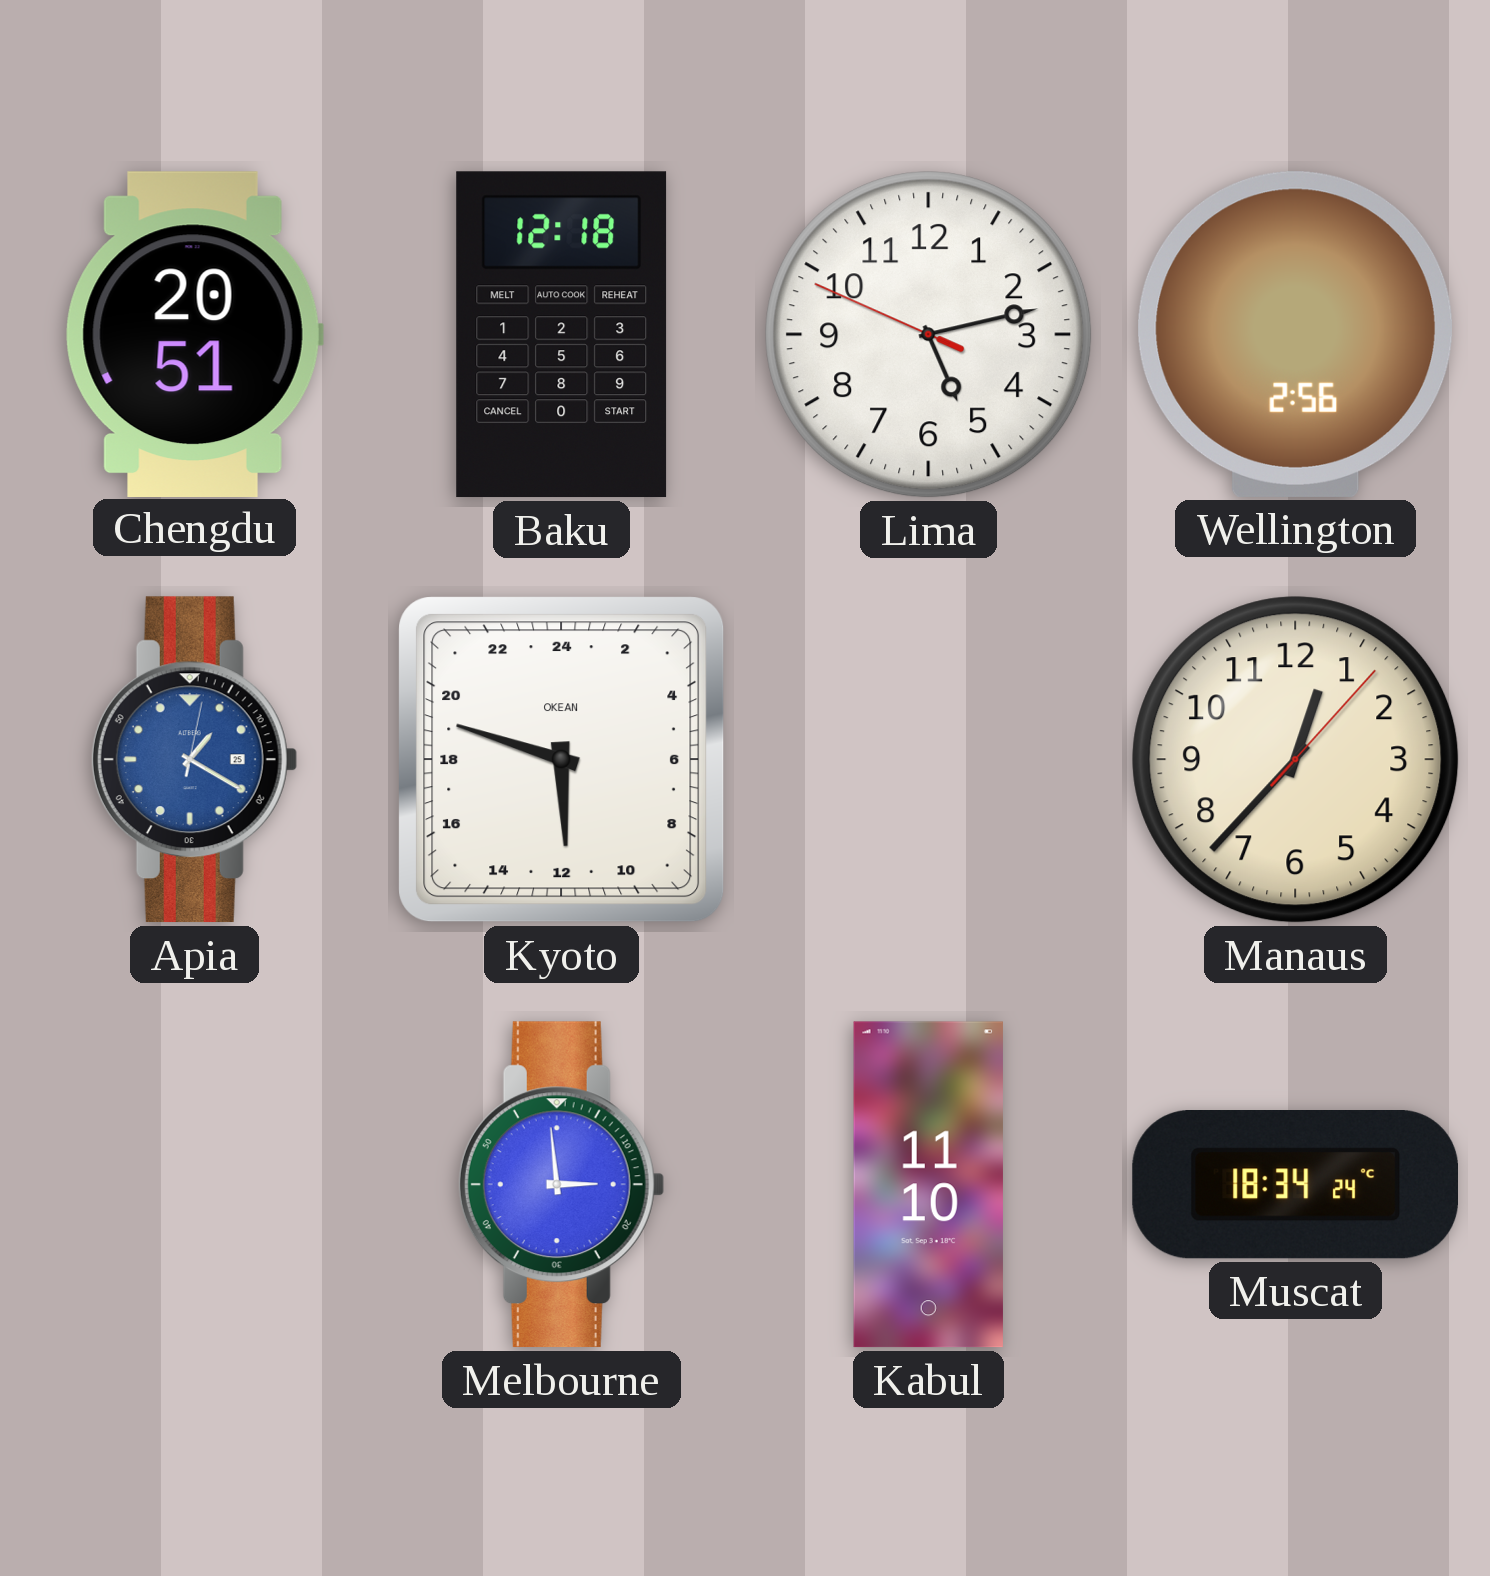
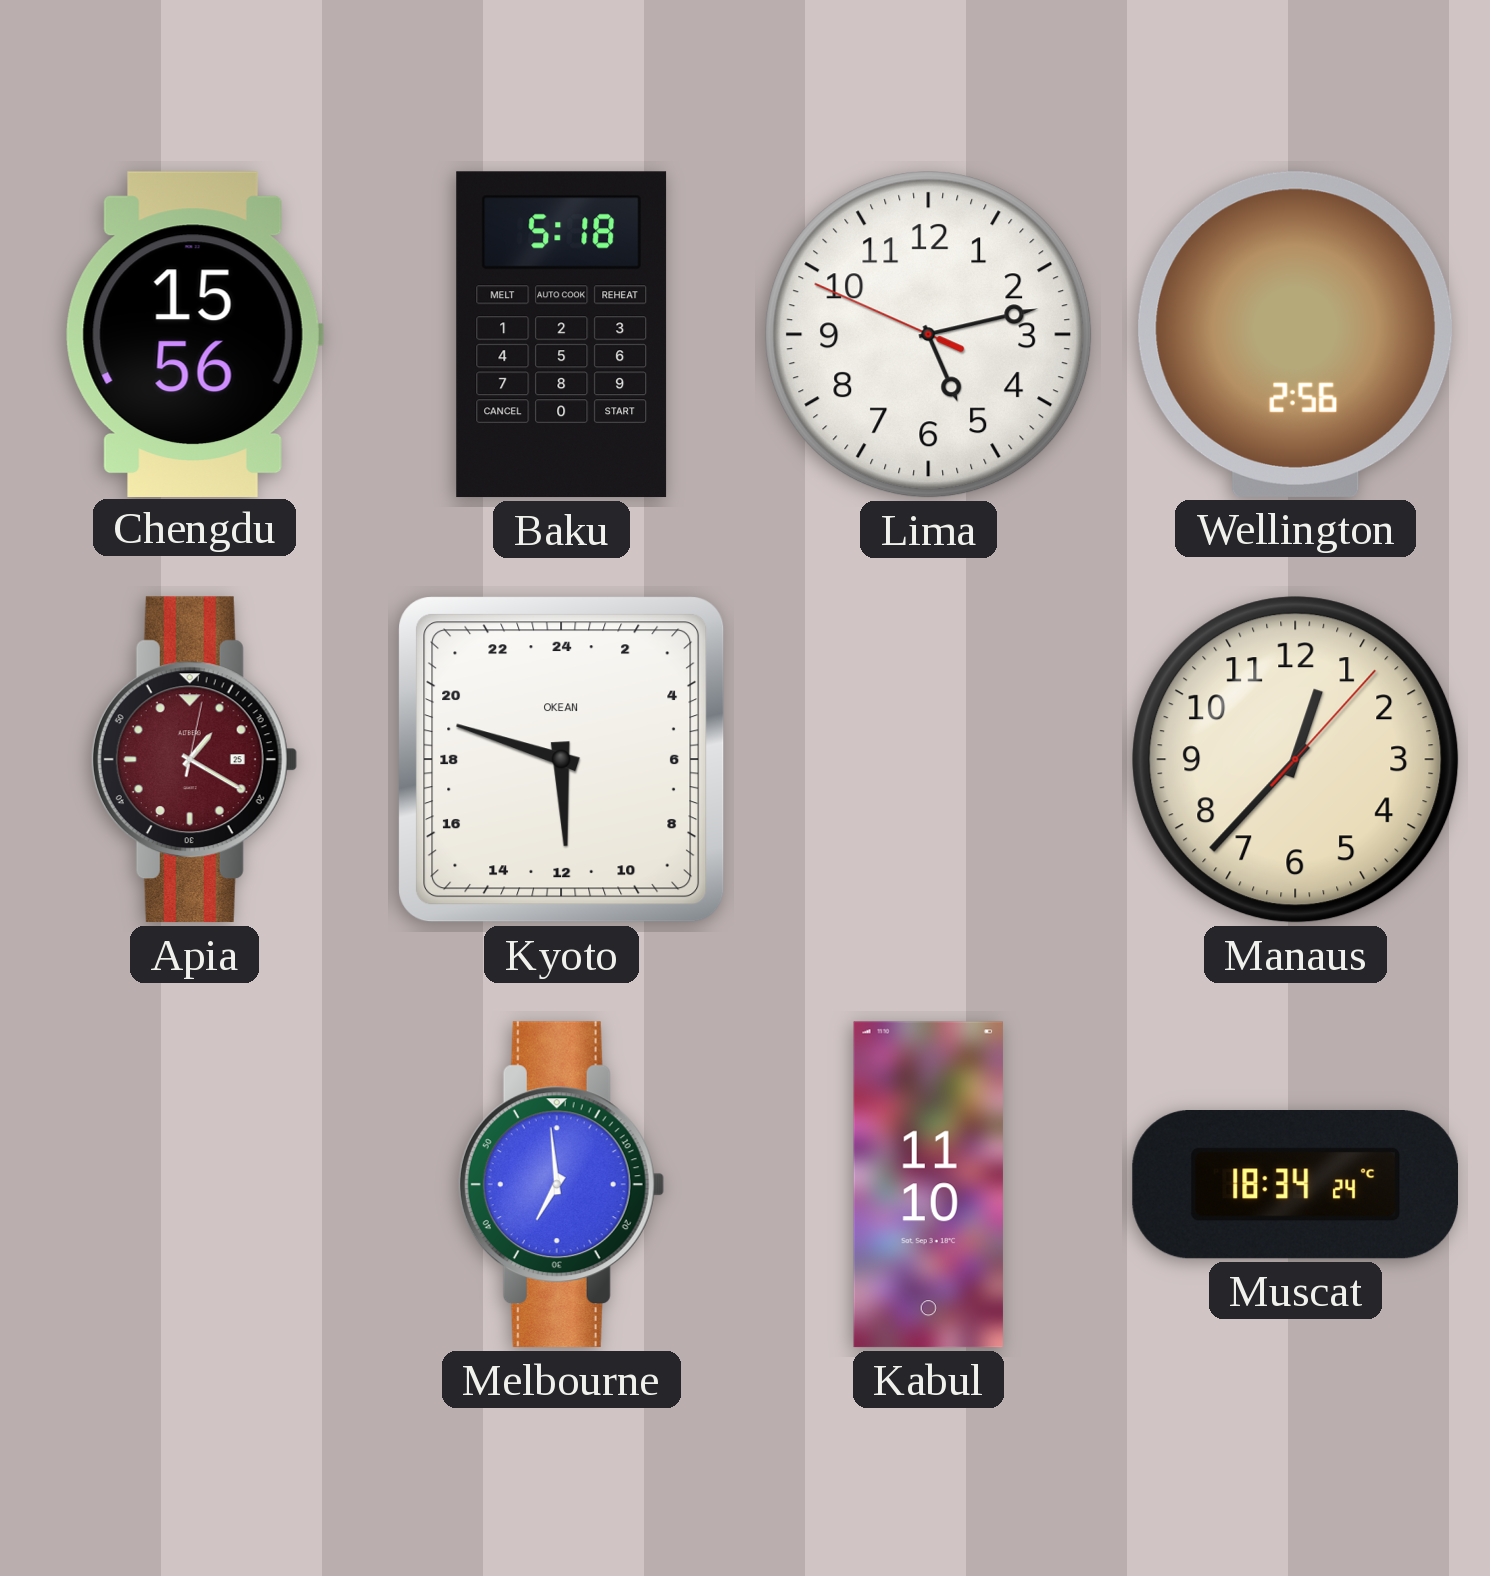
Chengdu: 20:51 -> 15:56
Baku: 12:18 -> 5:18
Apia dial: blue -> burgundy
Melbourne: 2:59 -> 6:59
